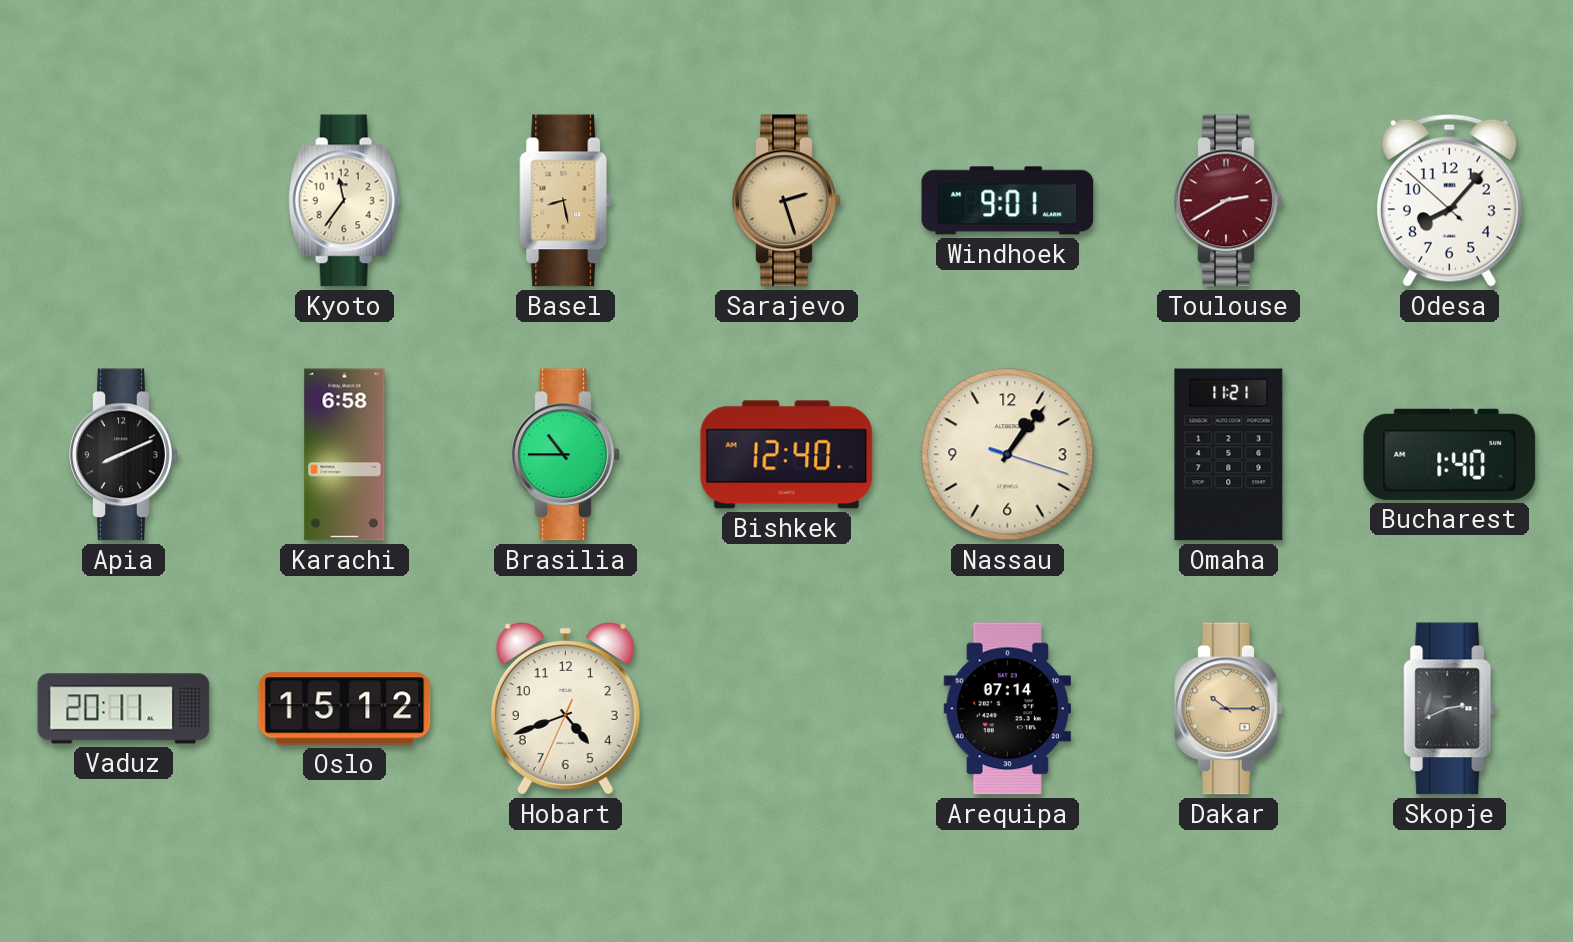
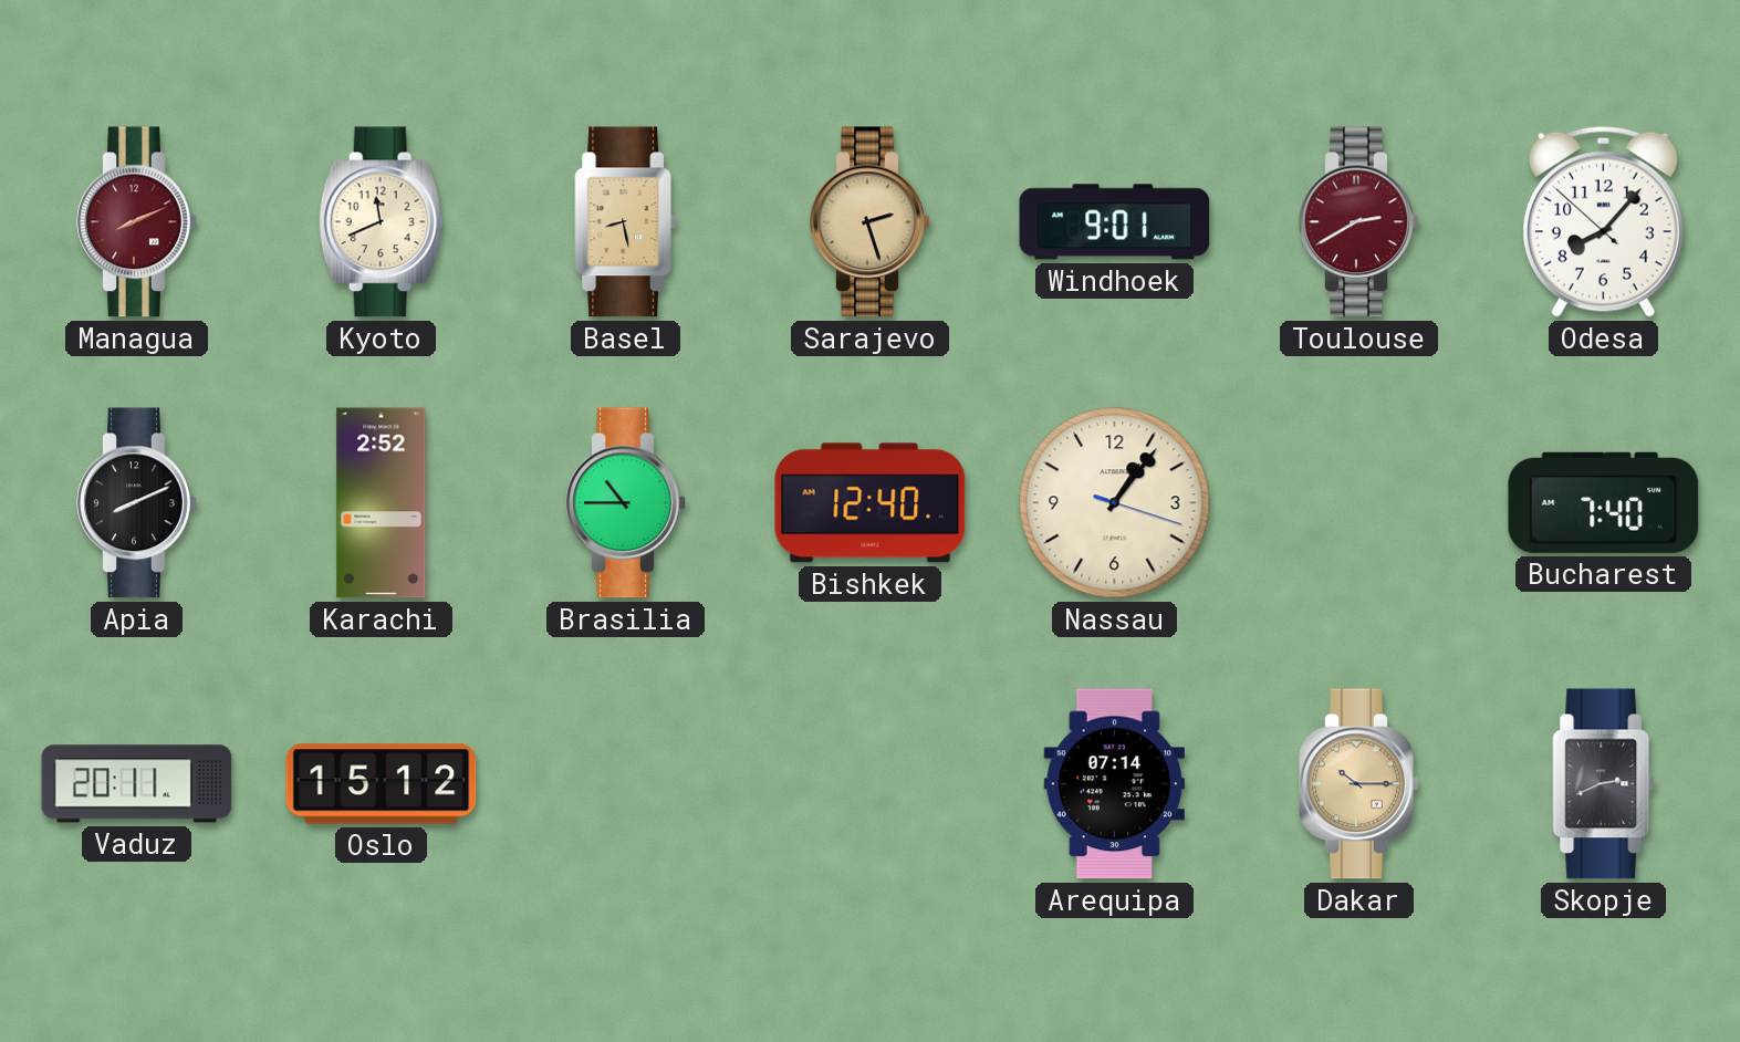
Managua: none -> 8:11
Kyoto: 11:36 -> 11:41
Karachi: 6:58 -> 2:52
Omaha: 11:21 -> none
Bucharest: 1:40 -> 7:40
Hobart: 4:41 -> none
